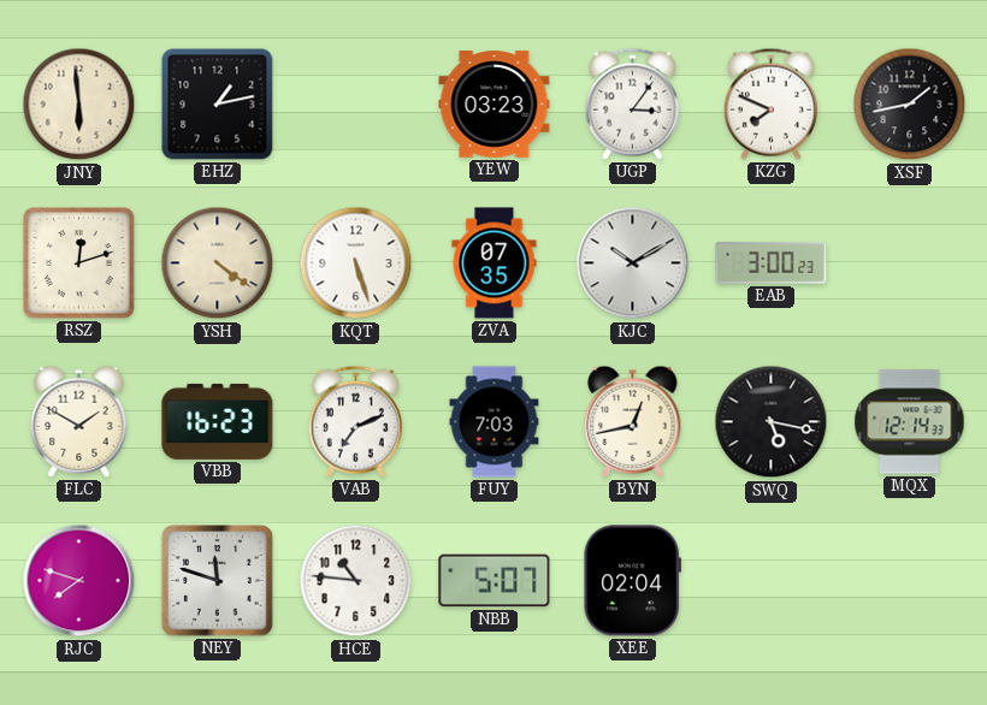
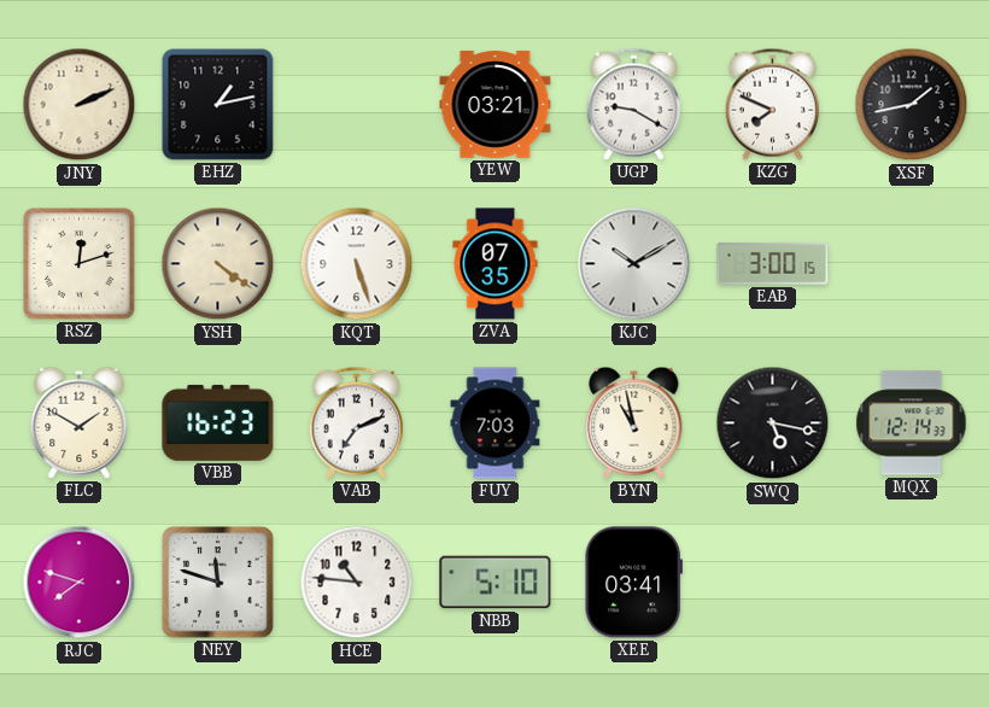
JNY: 5:59 -> 2:11
YEW: 03:23 -> 03:21
UGP: 3:06 -> 9:20
EAB: 3:00:23 -> 3:00:15
BYN: 12:43 -> 10:58
NBB: 5:07 -> 5:10
XEE: 02:04 -> 03:41
